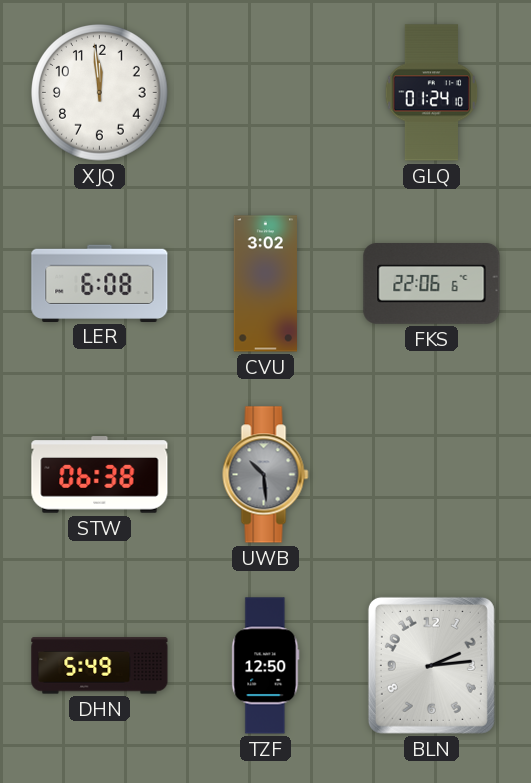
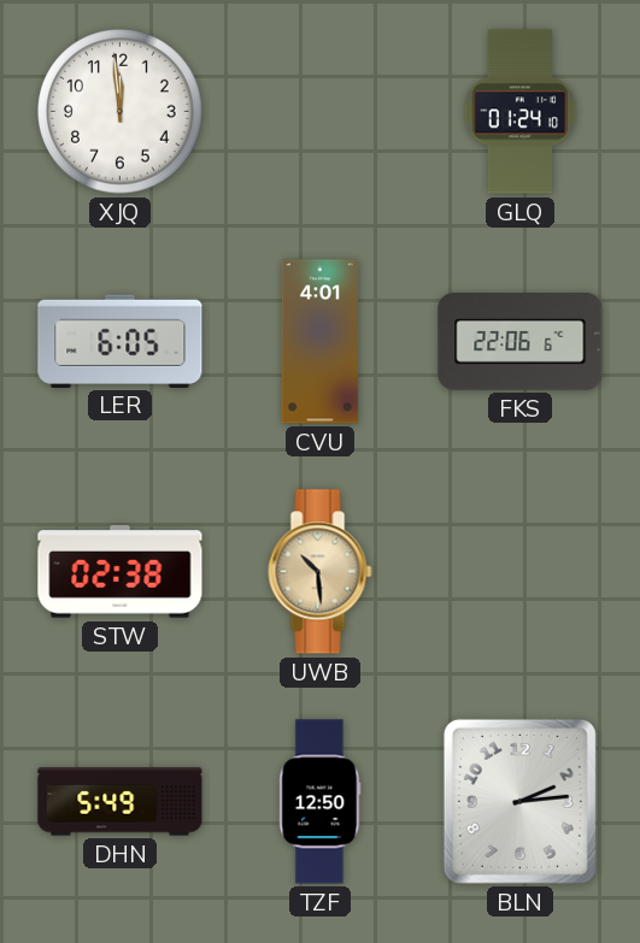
LER: 6:08 -> 6:05
CVU: 3:02 -> 4:01
STW: 06:38 -> 02:38
UWB dial: grey -> champagne
